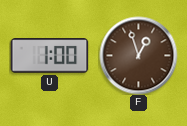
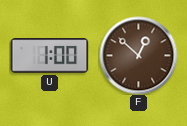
F: 12:57 -> 12:52
